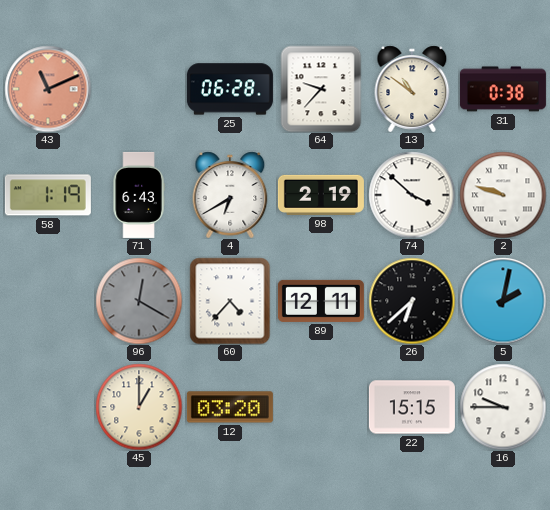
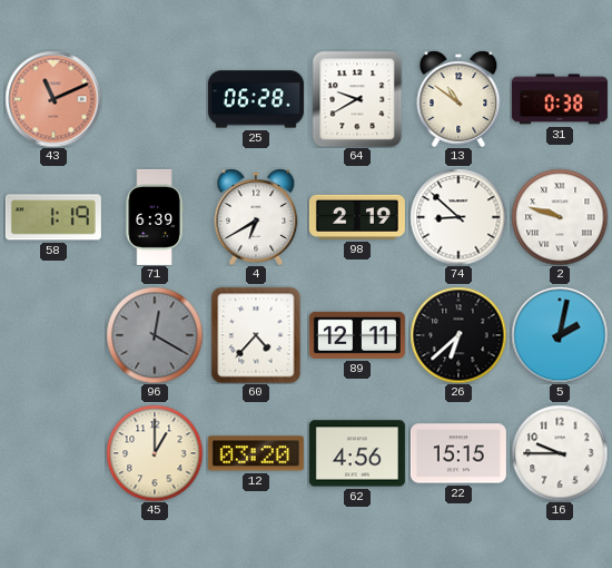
64: 9:37 -> 9:40
71: 6:43 -> 6:39
74: 3:52 -> 8:52
62: none -> 4:56
